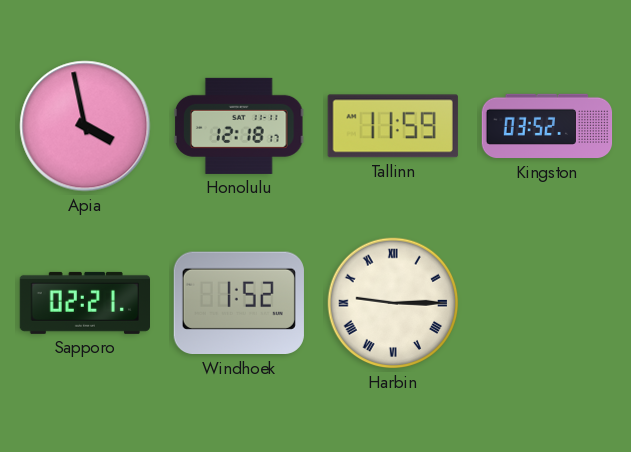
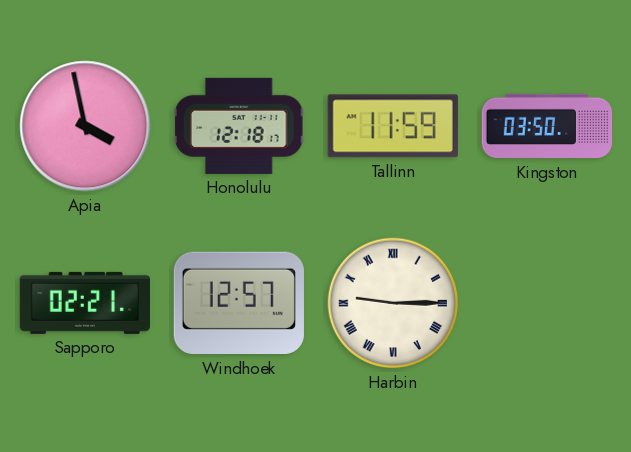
Kingston: 03:52 -> 03:50
Windhoek: 1:52 -> 12:57
